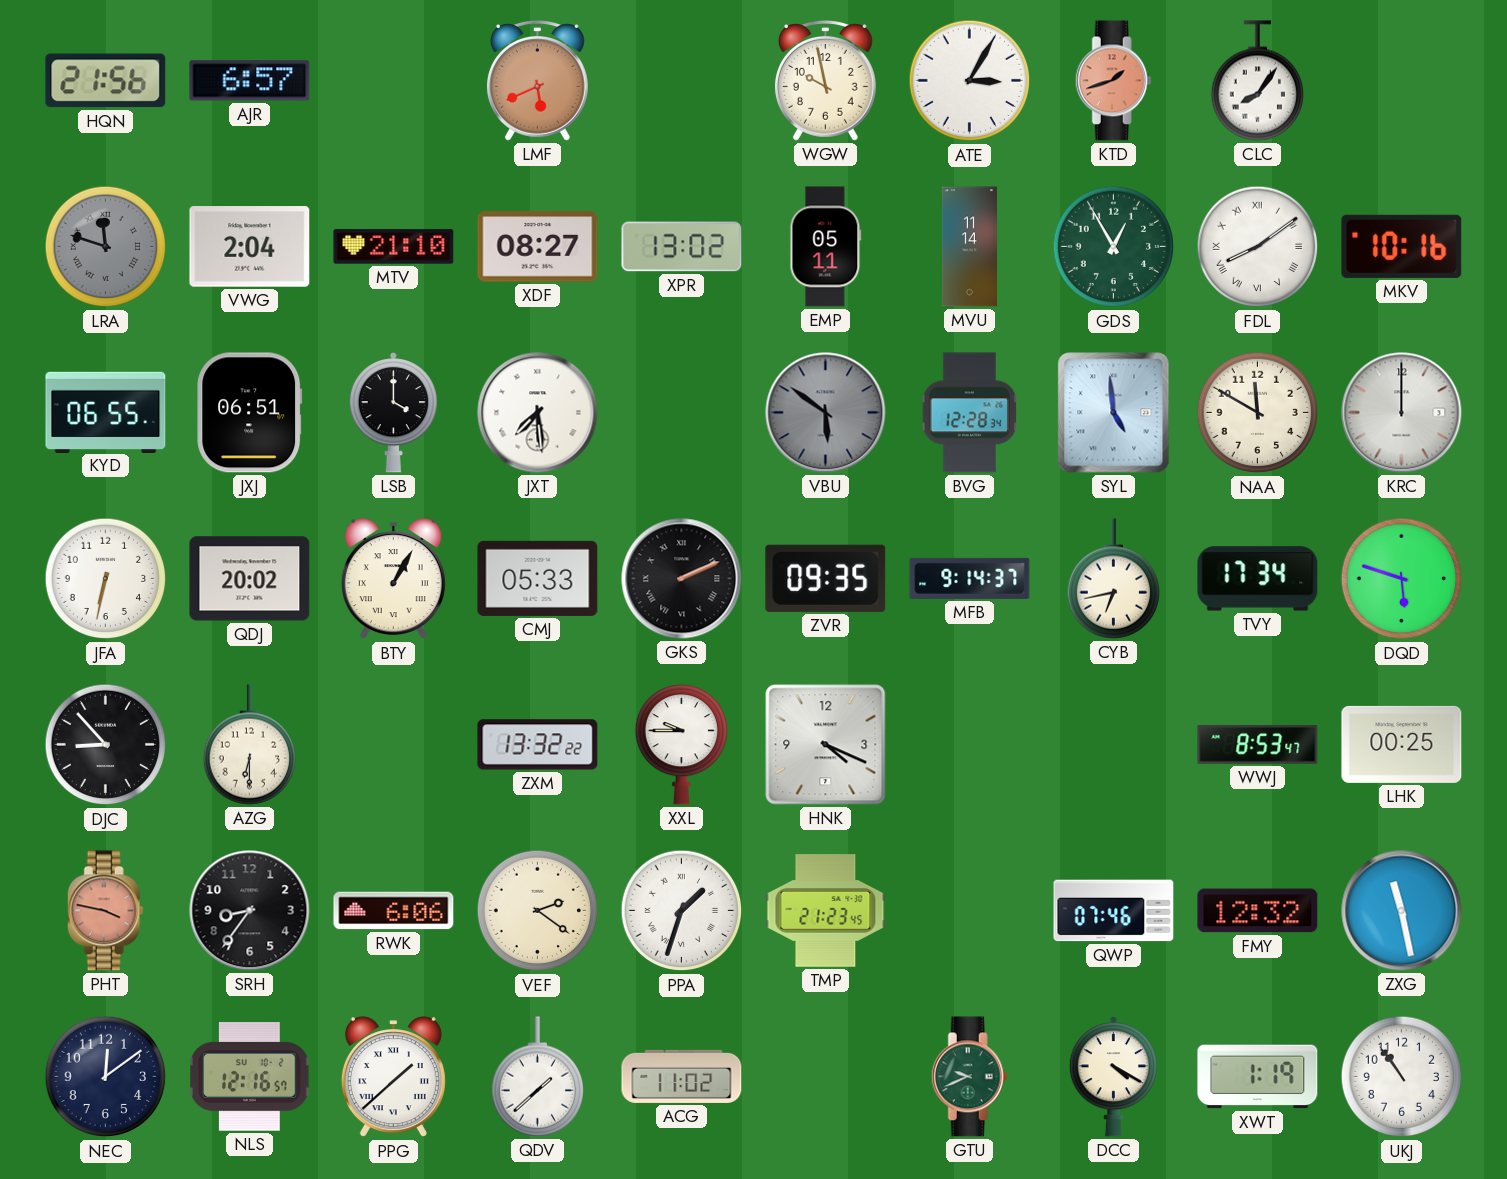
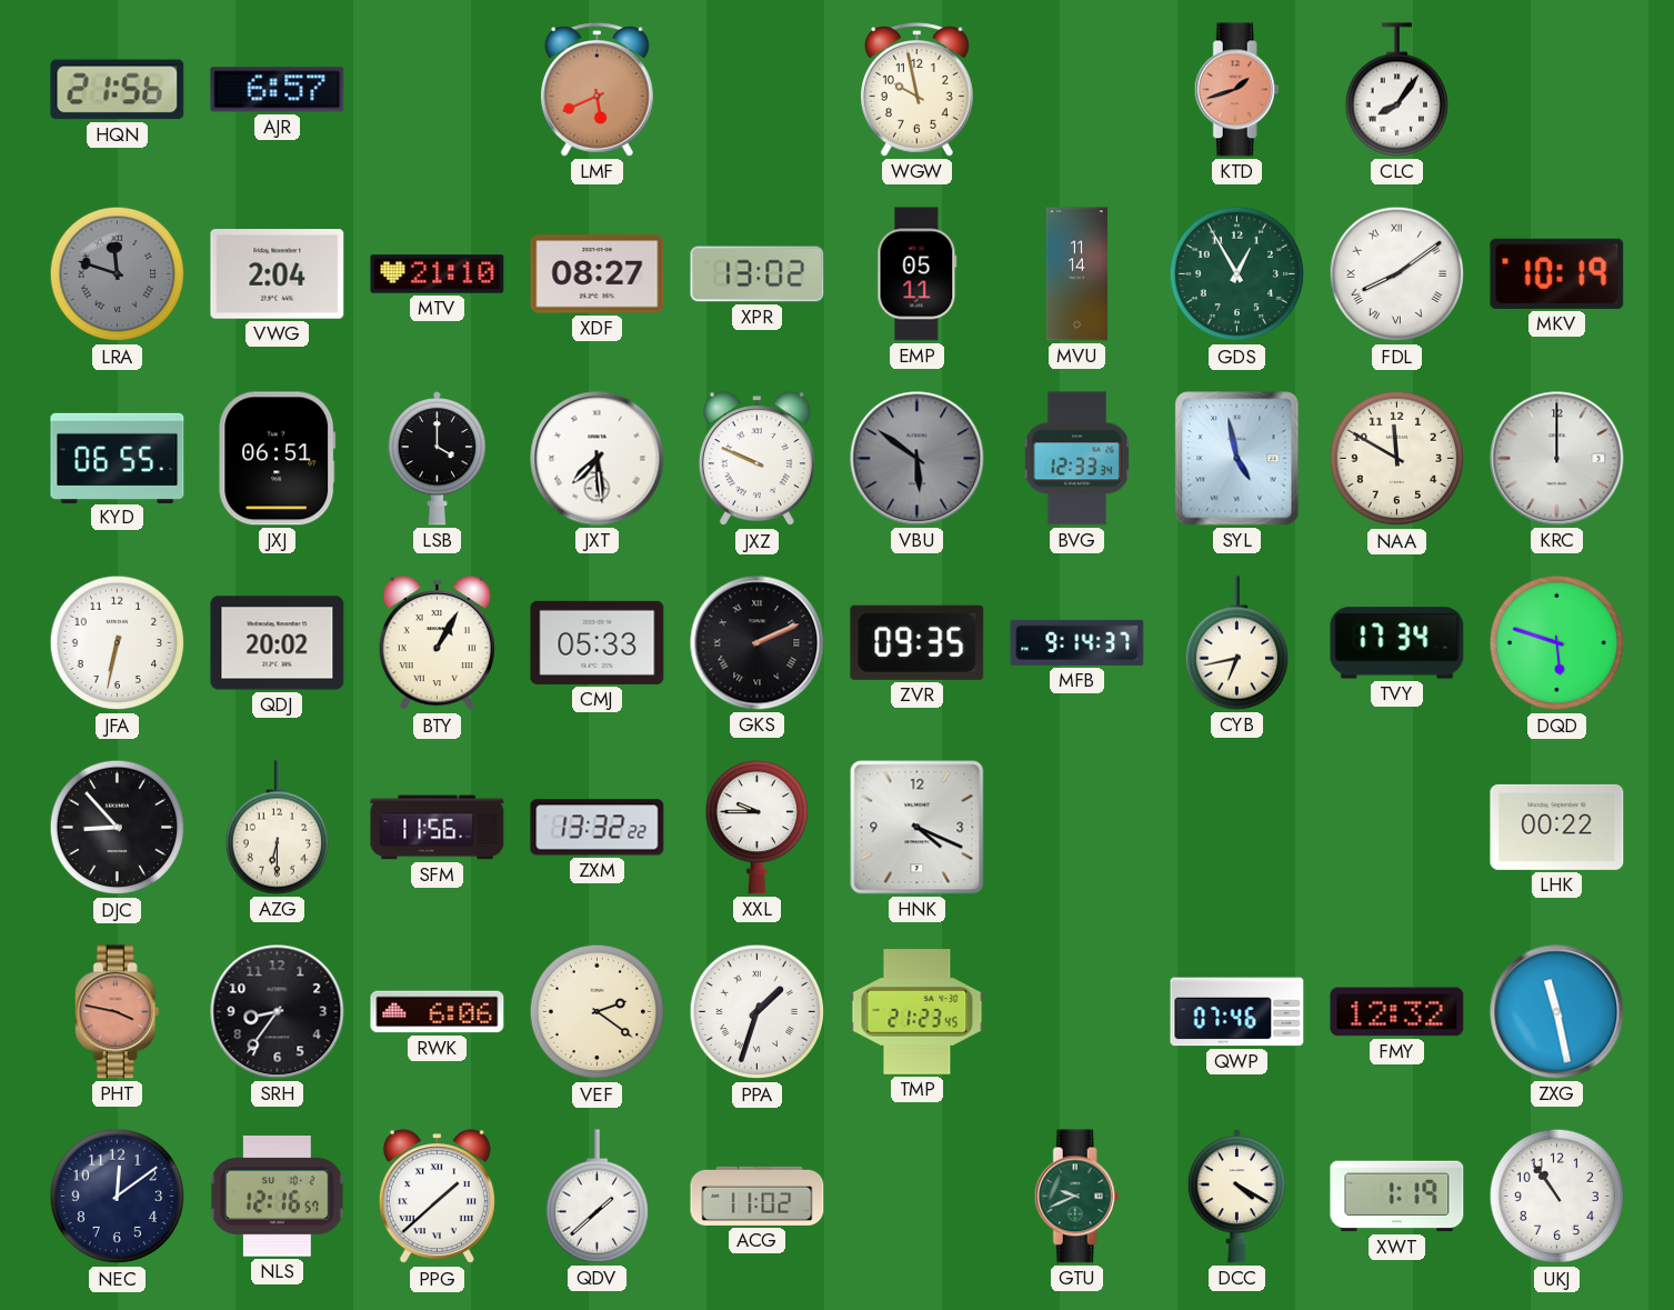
ATE: 3:05 -> none
MKV: 10:16 -> 10:19
JXZ: none -> 9:49
BVG: 12:28 -> 12:33
SYL: 4:59 -> 4:58
SFM: none -> 11:56
WWJ: 8:53 -> none
LHK: 00:25 -> 00:22
